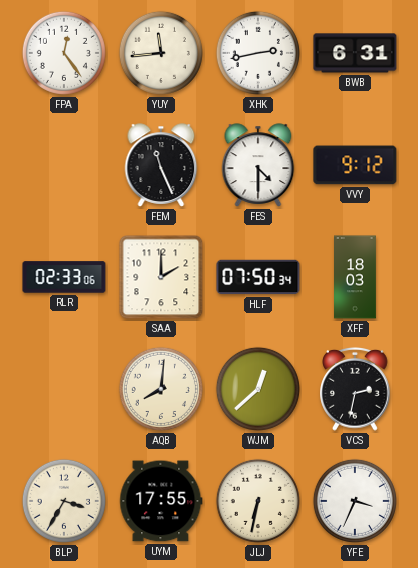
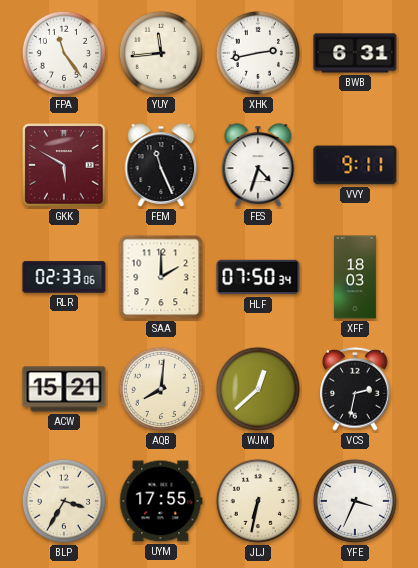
FPA: 12:24 -> 11:24
GKK: none -> 5:50
FES: 4:30 -> 4:33
VVY: 9:12 -> 9:11
ACW: none -> 15:21
